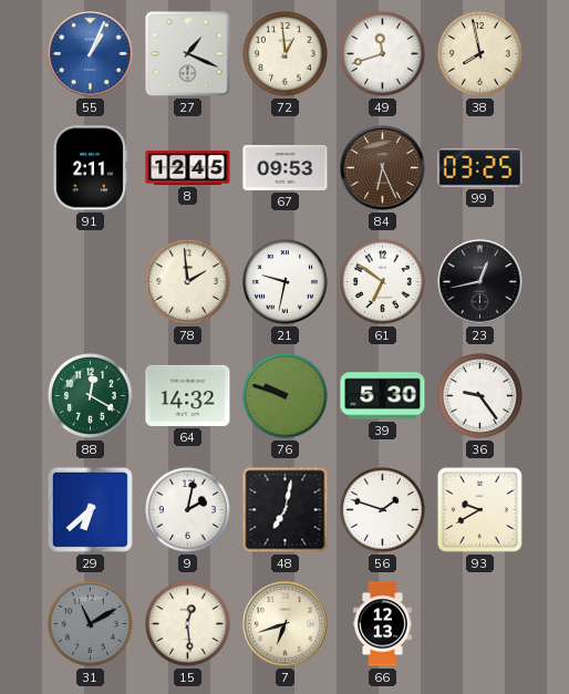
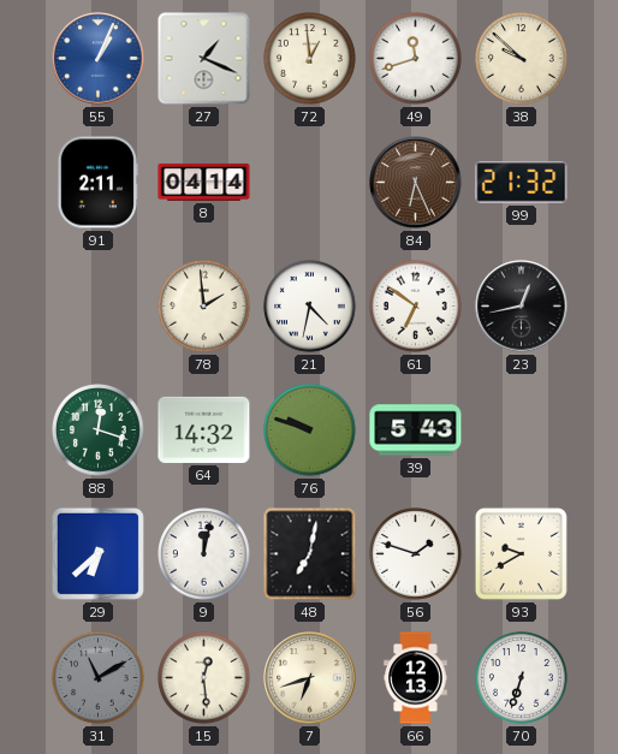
38: 7:58 -> 9:52
8: 12:45 -> 04:14
67: 09:53 -> none
99: 03:25 -> 21:32
21: 9:32 -> 4:32
88: 12:20 -> 12:18
39: 5:30 -> 5:43
36: 9:24 -> none
9: 2:02 -> 12:02
70: none -> 6:33
